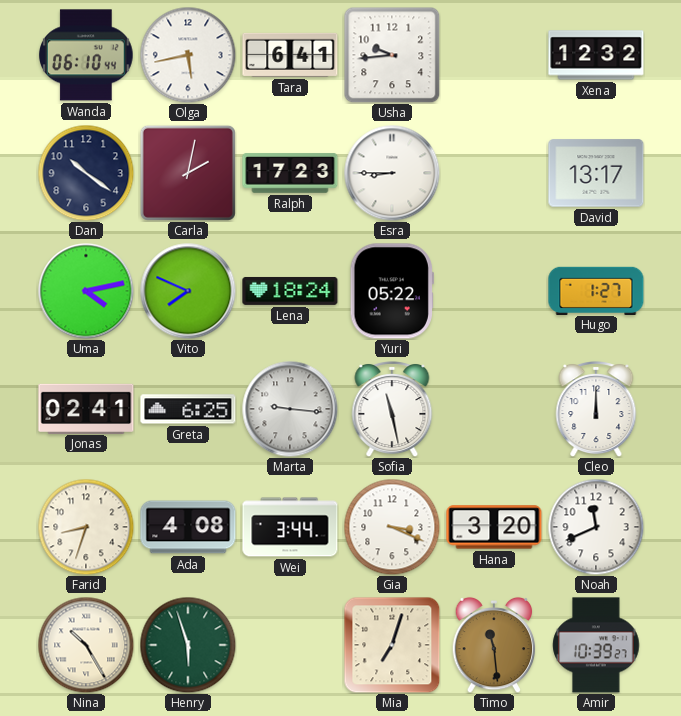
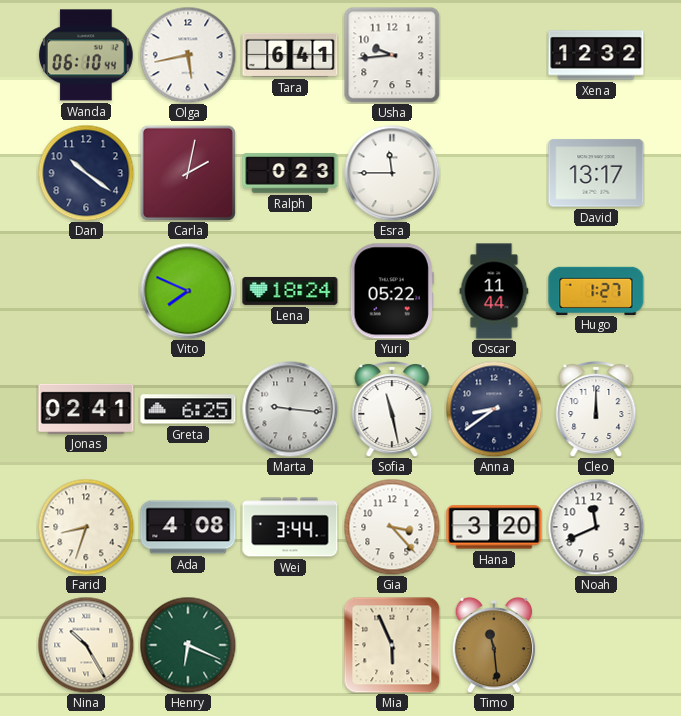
Ralph: 17:23 -> 0:23
Esra: 8:45 -> 11:45
Uma: 4:13 -> none
Oscar: none -> 11:44
Anna: none -> 8:39
Gia: 3:19 -> 3:23
Henry: 5:57 -> 6:19
Mia: 7:03 -> 5:56
Amir: 10:39 -> none
